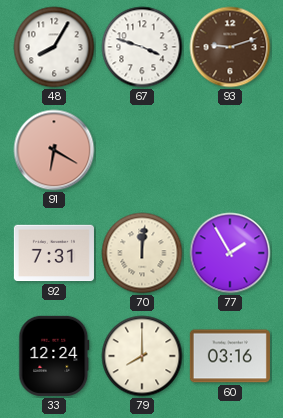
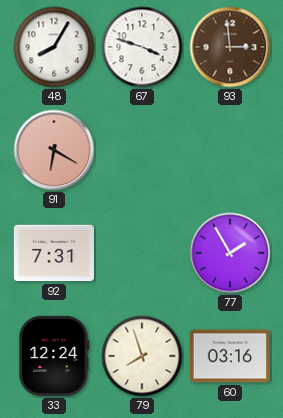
93: 9:12 -> 2:59
70: 12:01 -> none
79: 8:00 -> 7:57
